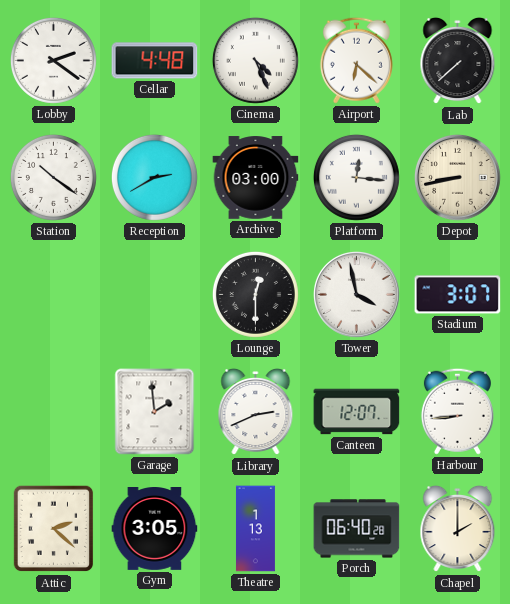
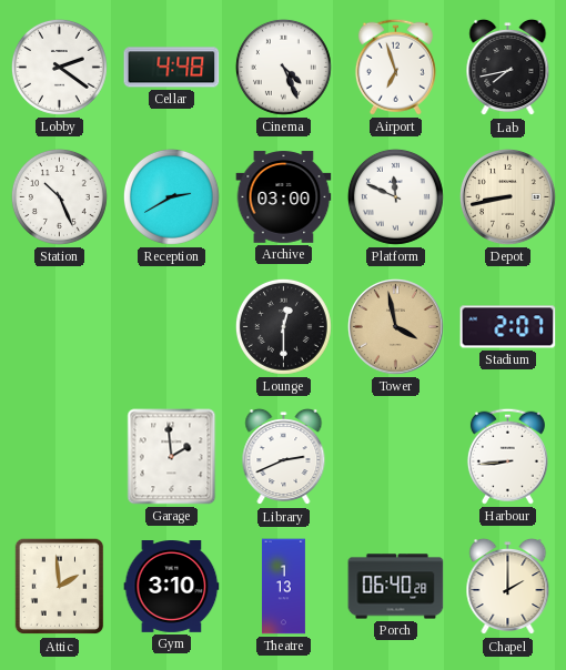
Airport: 6:22 -> 6:57
Lab: 7:38 -> 7:43
Station: 10:21 -> 10:26
Platform: 12:16 -> 11:49
Tower dial: white -> champagne
Stadium: 3:07 -> 2:07
Canteen: 12:07 -> none
Attic: 2:22 -> 1:59
Gym: 3:05 -> 3:10
